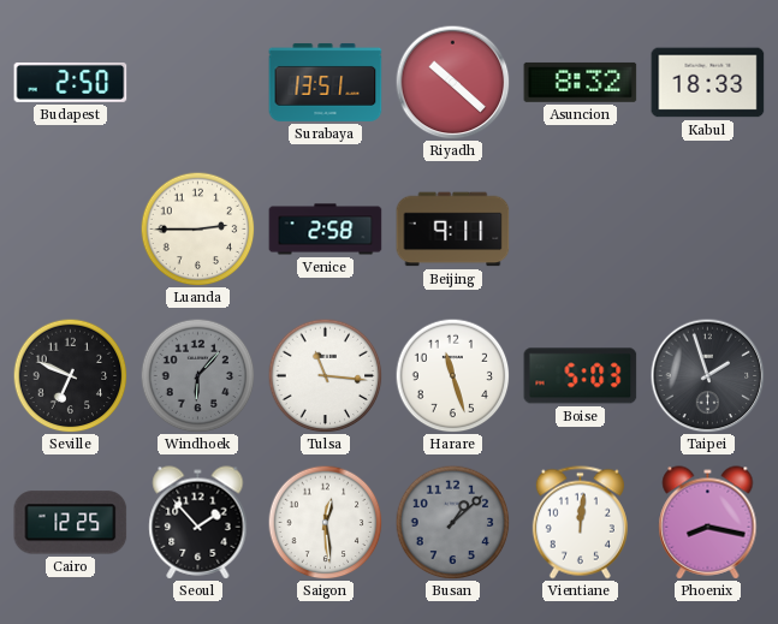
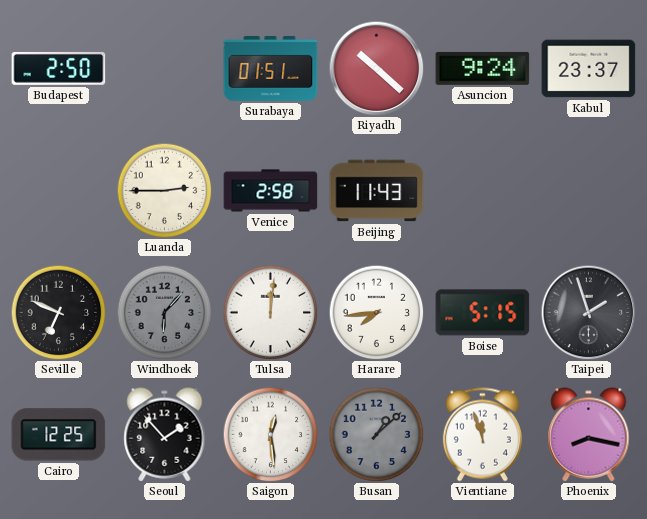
Surabaya: 13:51 -> 01:51
Asuncion: 8:32 -> 9:24
Kabul: 18:33 -> 23:37
Beijing: 9:11 -> 11:43
Tulsa: 11:16 -> 12:01
Harare: 11:27 -> 7:44
Boise: 5:03 -> 5:15
Vientiane: 12:01 -> 11:57
